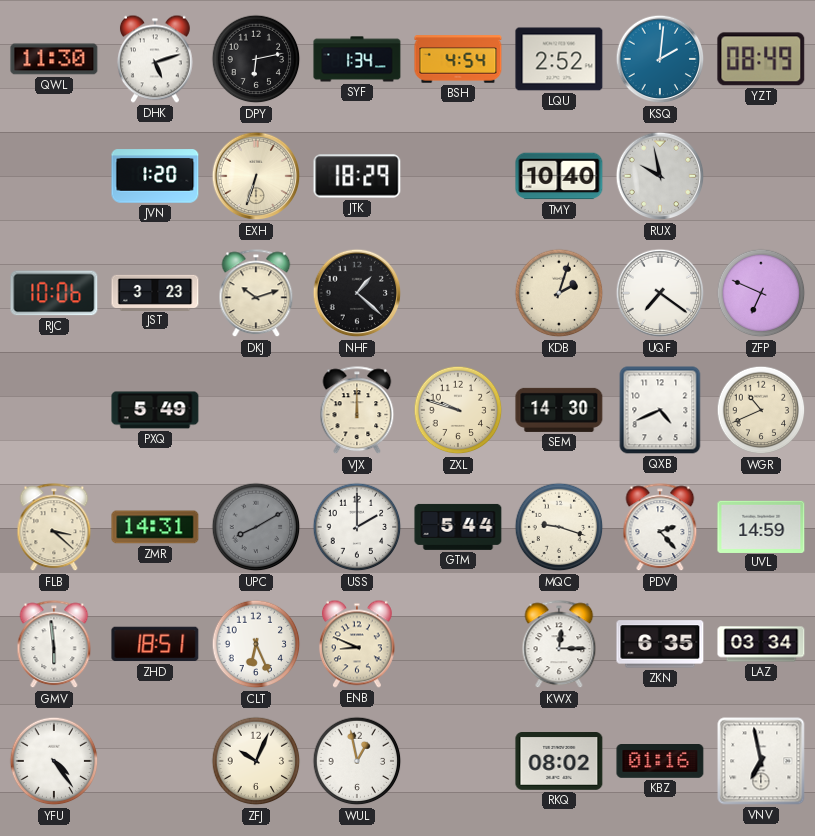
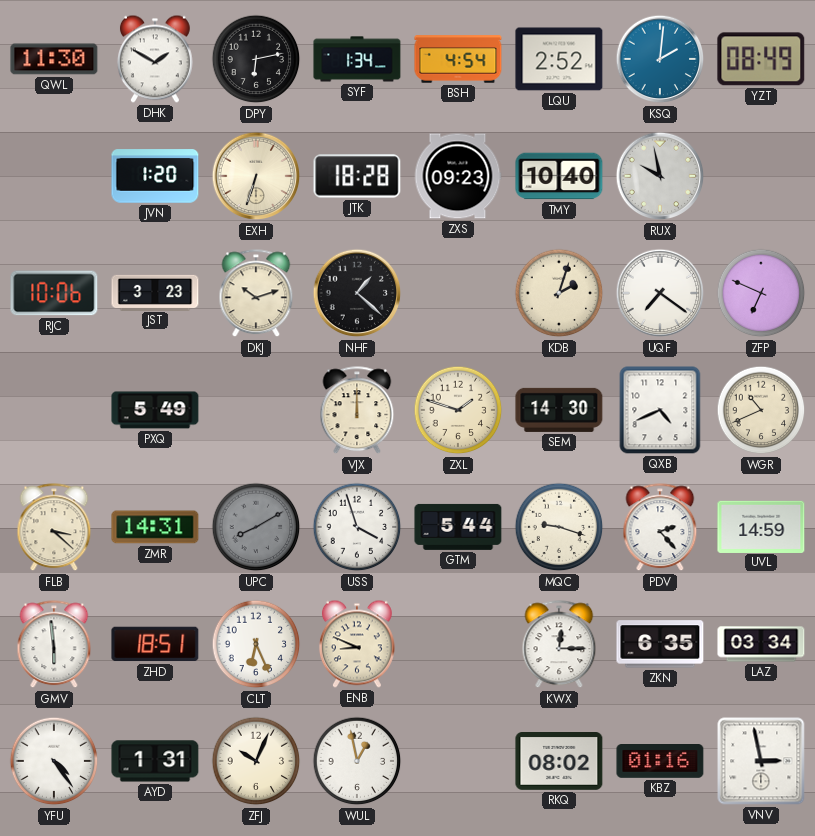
DHK: 5:12 -> 1:50
JTK: 18:29 -> 18:28
ZXS: none -> 09:23
ZXL: 9:48 -> 1:48
USS: 2:00 -> 3:57
AYD: none -> 1:31
VNV: 6:58 -> 2:58
